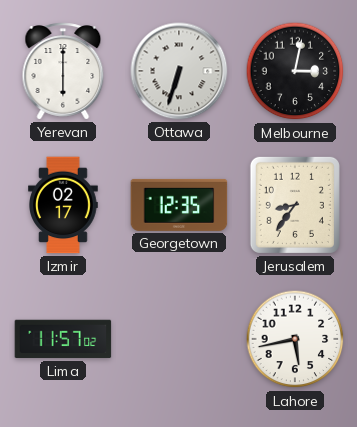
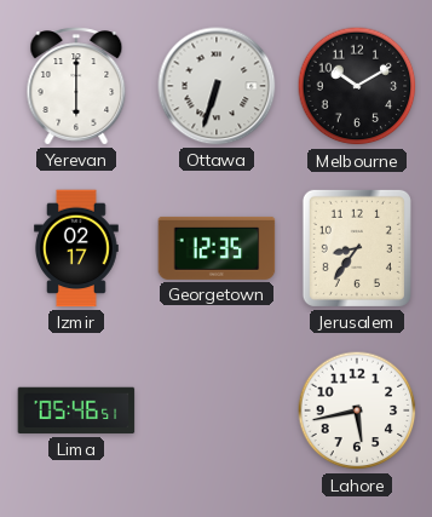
Melbourne: 3:02 -> 10:10
Lima: 11:57 -> 05:46
